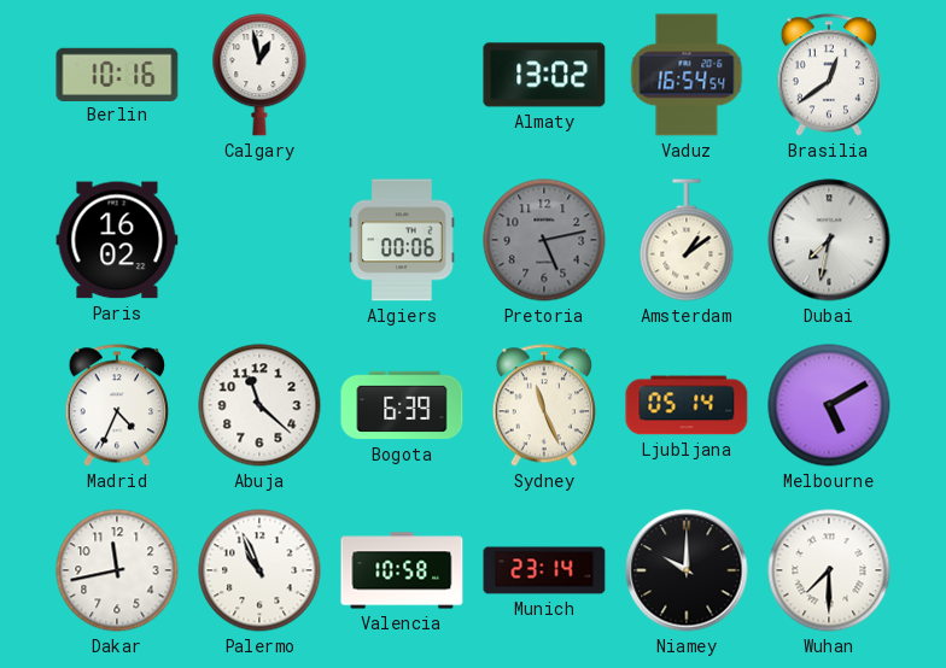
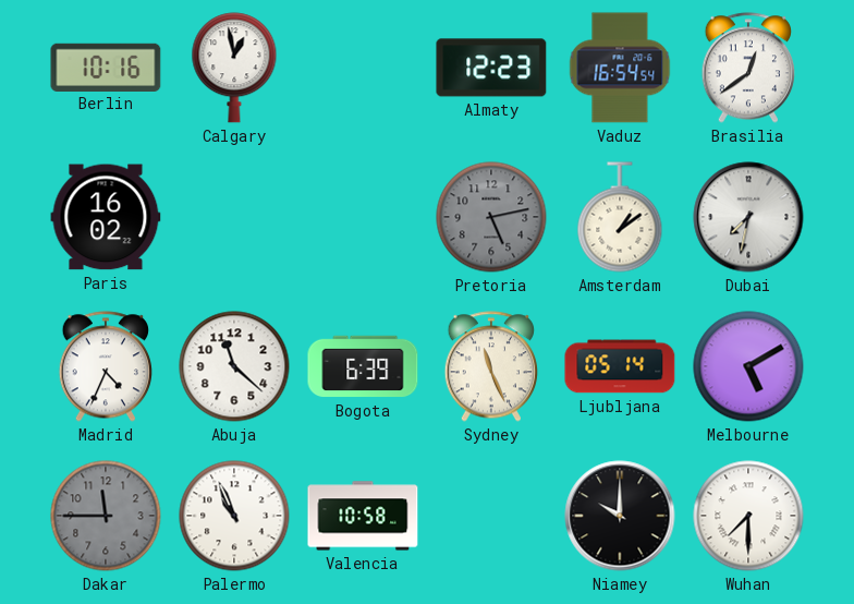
Almaty: 13:02 -> 12:23
Algiers: 00:06 -> none
Dakar: 11:43 -> 11:45
Dakar dial: white -> grey
Munich: 23:14 -> none
